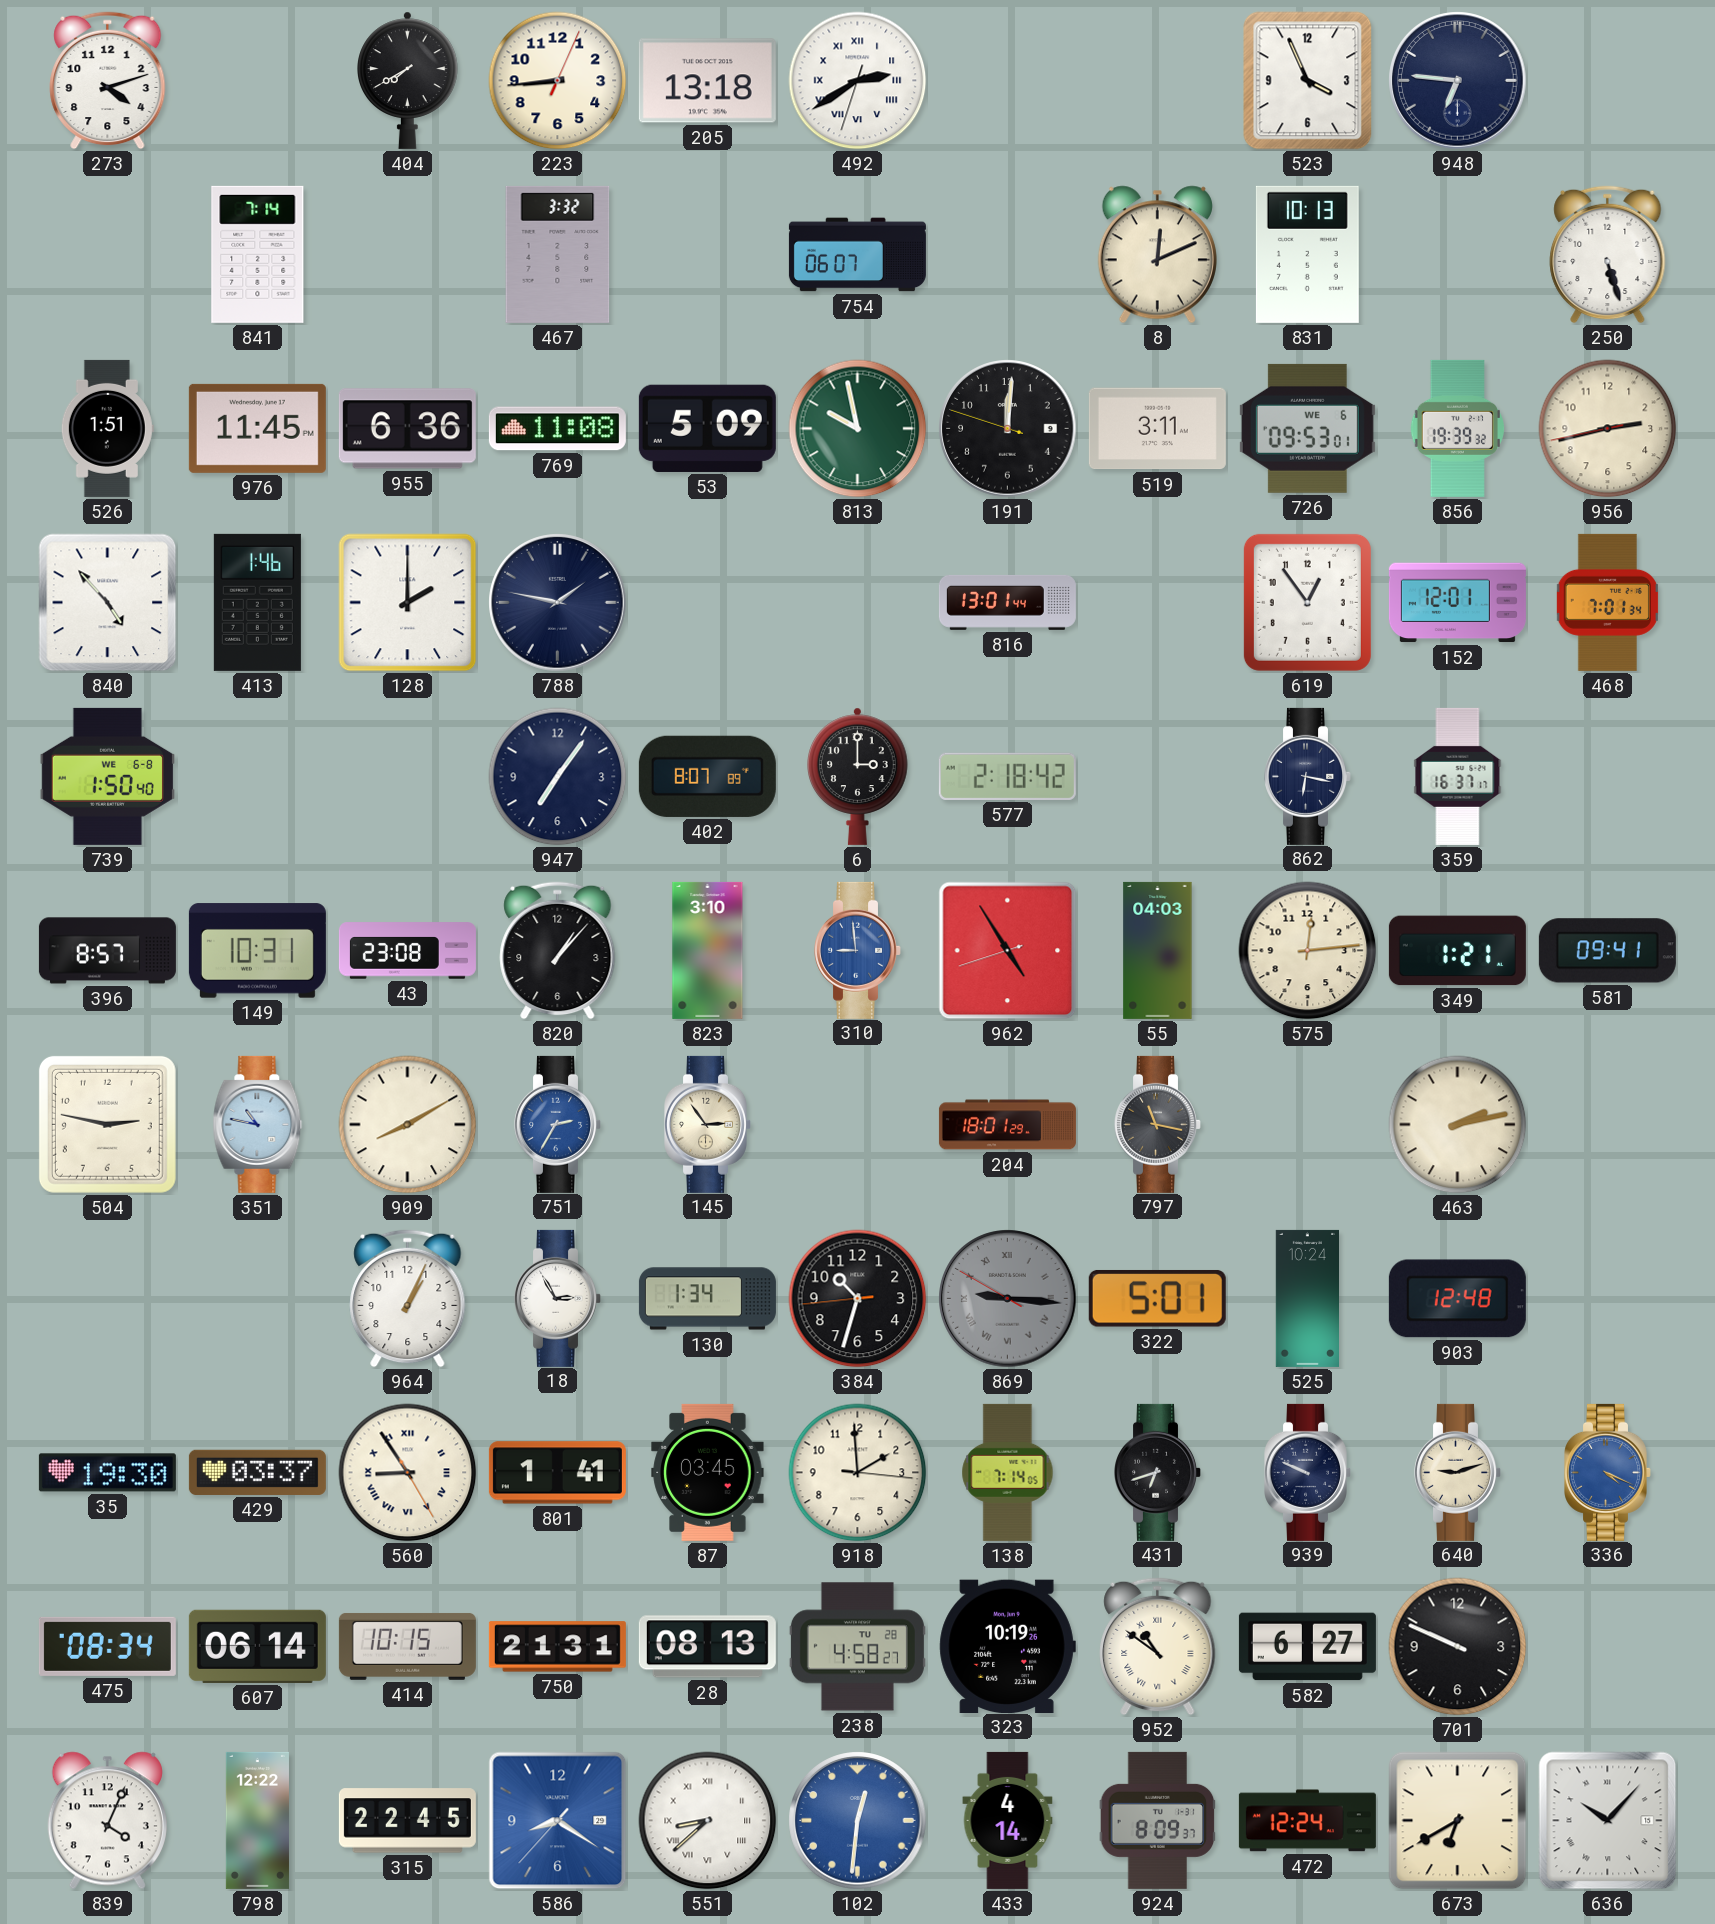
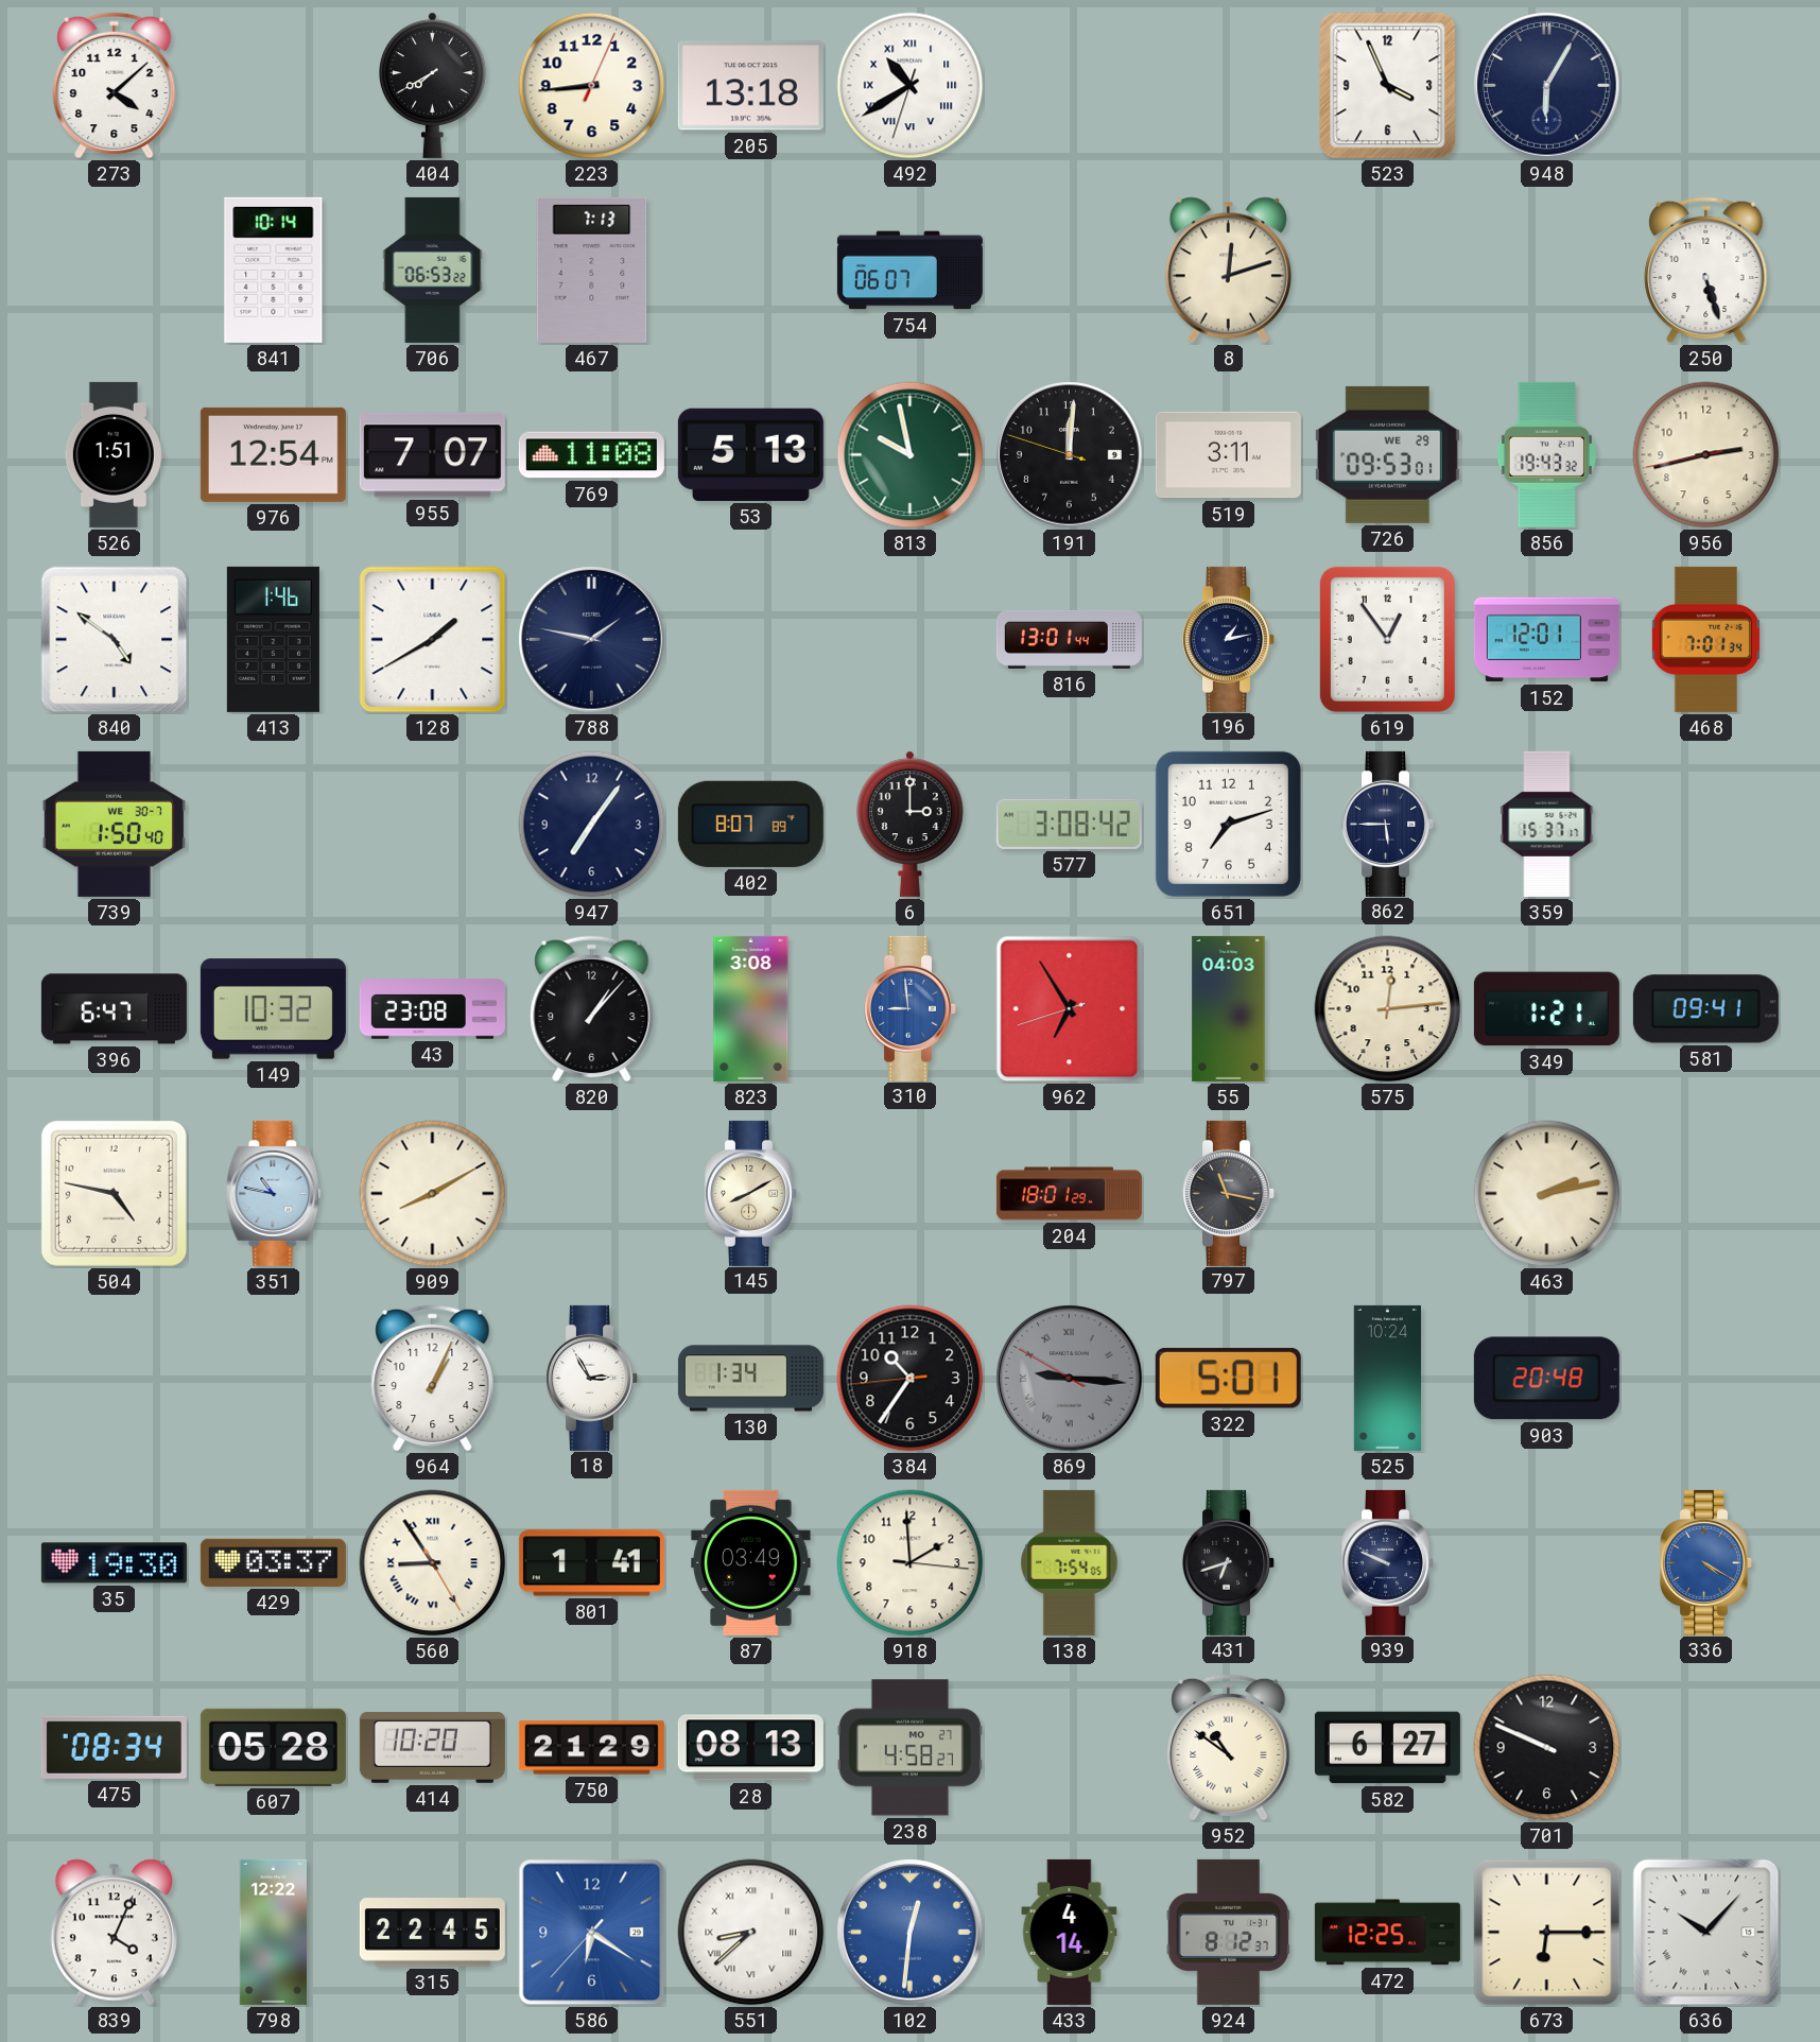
273: 4:12 -> 4:08
492: 2:39 -> 10:39
948: 6:46 -> 6:05
841: 7:14 -> 10:14
706: none -> 06:53
467: 3:32 -> 7:13
8: 12:11 -> 12:12
831: 10:13 -> none
976: 11:45 -> 12:54
955: 6:36 -> 7:07
53: 5:09 -> 5:13
726 date: WE 6 -> WE 29
856: 19:39 -> 19:43
840: 4:53 -> 4:51
128: 2:00 -> 1:40
196: none -> 1:13
739 date: WE 6-8 -> WE 30-7
577: 2:18 -> 3:08
651: none -> 7:12
862: 6:17 -> 5:45
359: 16:37 -> 15:37
396: 8:57 -> 6:47
149: 10:31 -> 10:32
823: 3:10 -> 3:08
962: 4:54 -> 6:54
504: 2:47 -> 4:47
751: 2:35 -> none
145: 2:54 -> 8:10
384: 10:32 -> 10:35
903: 12:48 -> 20:48
87: 03:45 -> 03:49
138: 7:14 -> 7:54
640: 9:12 -> none
336: 4:19 -> 4:20
607: 06:14 -> 05:28
414: 10:15 -> 10:20
750: 21:31 -> 21:29
238 date: TU 28 -> MO 27
323: 10:19 -> none
586: 8:20 -> 6:20
924: 8:09 -> 8:12
472: 12:24 -> 12:25
673: 6:40 -> 6:15
